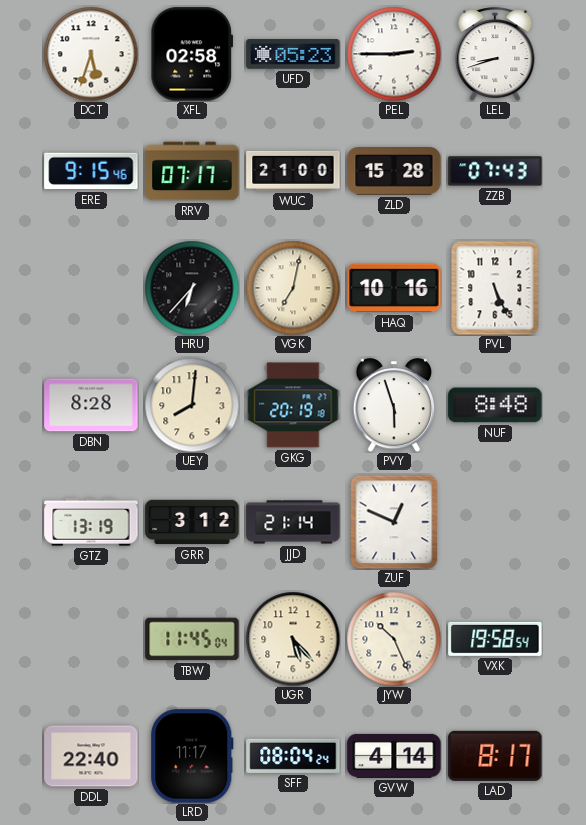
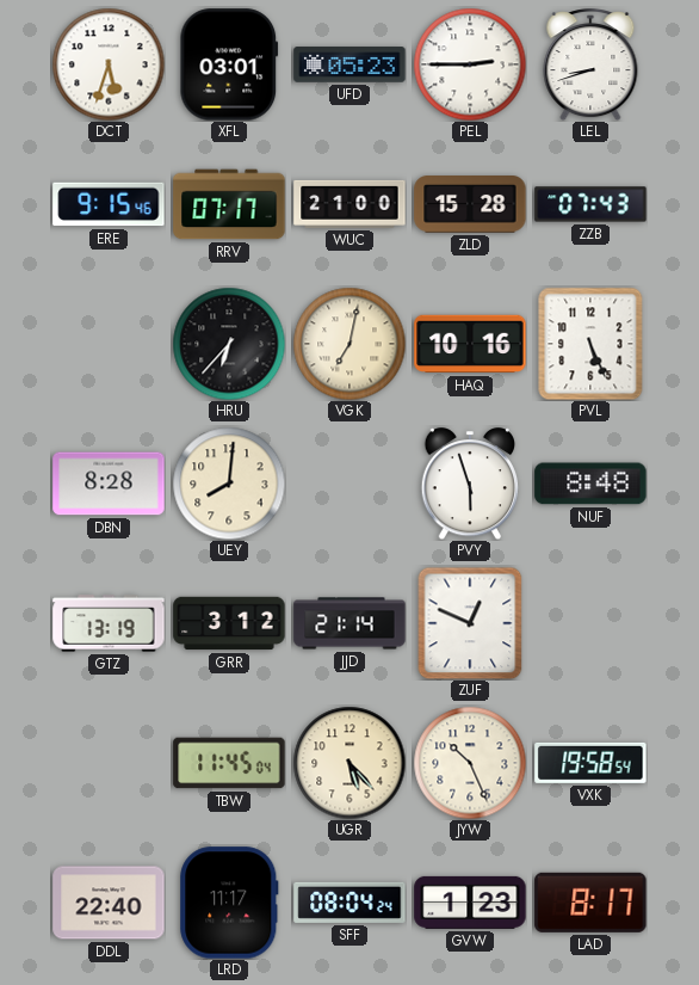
XFL: 02:58 -> 03:01
GKG: 20:19 -> none
GVW: 4:14 -> 1:23
